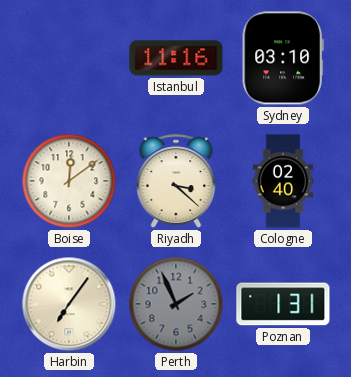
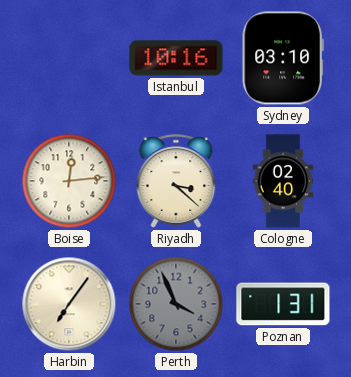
Istanbul: 11:16 -> 10:16
Boise: 12:09 -> 12:14
Perth: 1:56 -> 3:56
